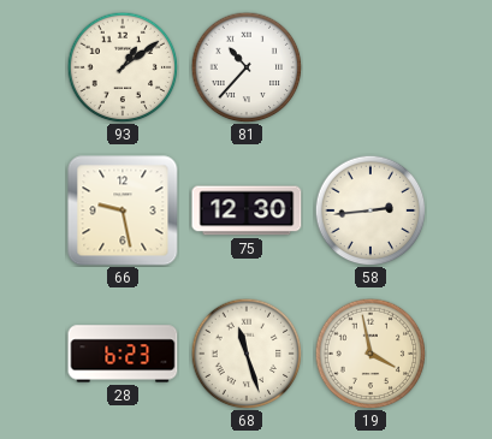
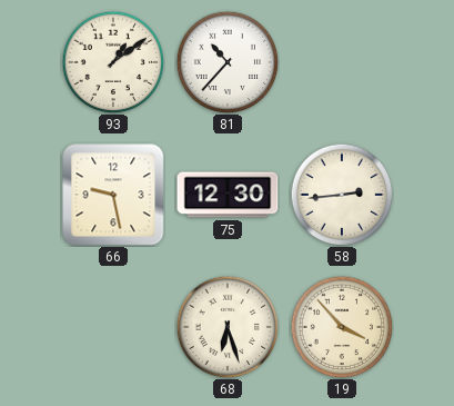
28: 6:23 -> none
68: 11:27 -> 6:27
19: 3:58 -> 3:53
